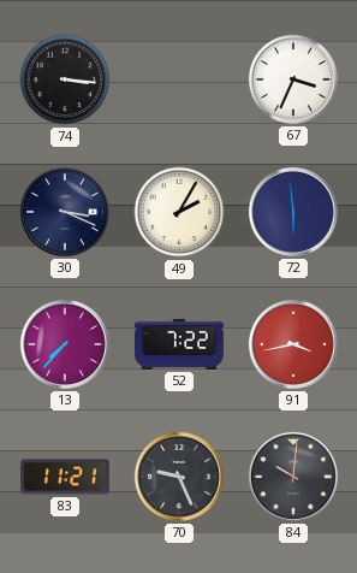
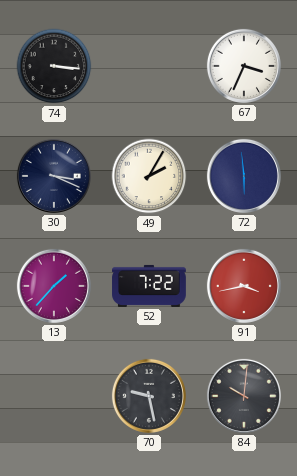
13: 7:37 -> 1:37
83: 11:21 -> none
70: 9:26 -> 9:28
